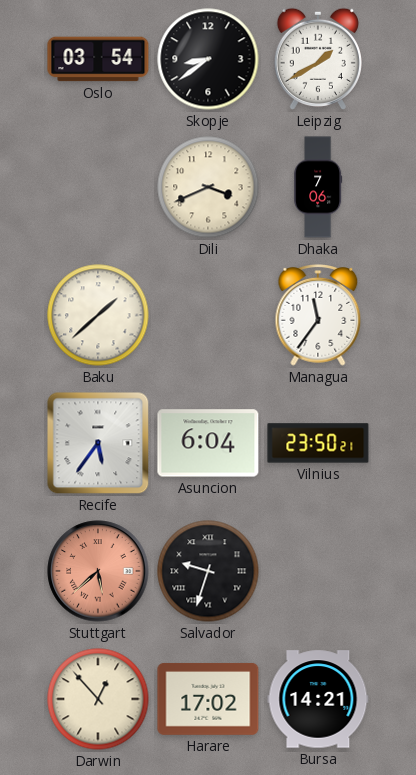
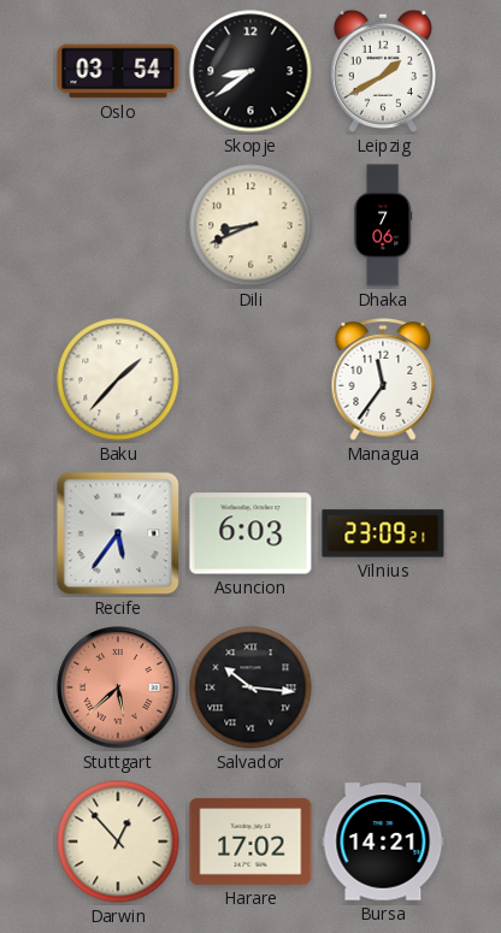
Dili: 3:41 -> 8:41
Baku: 1:38 -> 1:37
Asuncion: 6:04 -> 6:03
Vilnius: 23:50 -> 23:09
Salvador: 9:33 -> 10:16
